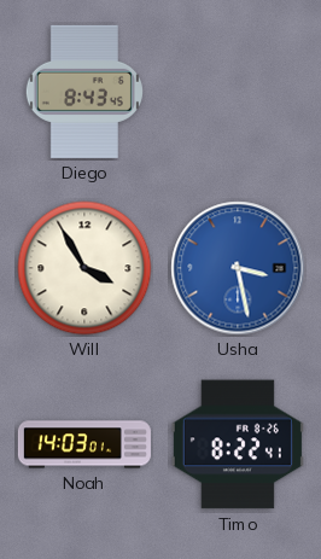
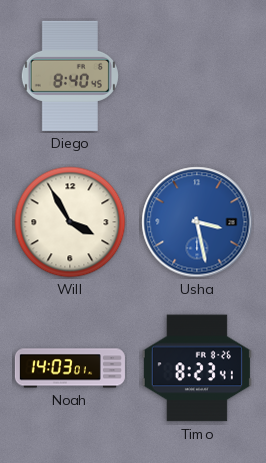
Diego: 8:43 -> 8:40
Timo: 8:22 -> 8:23
